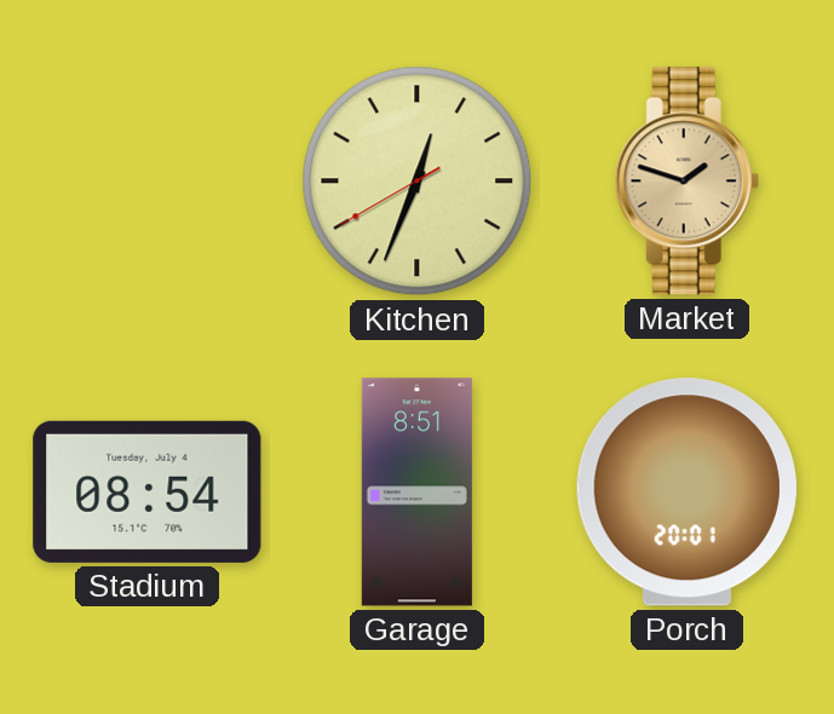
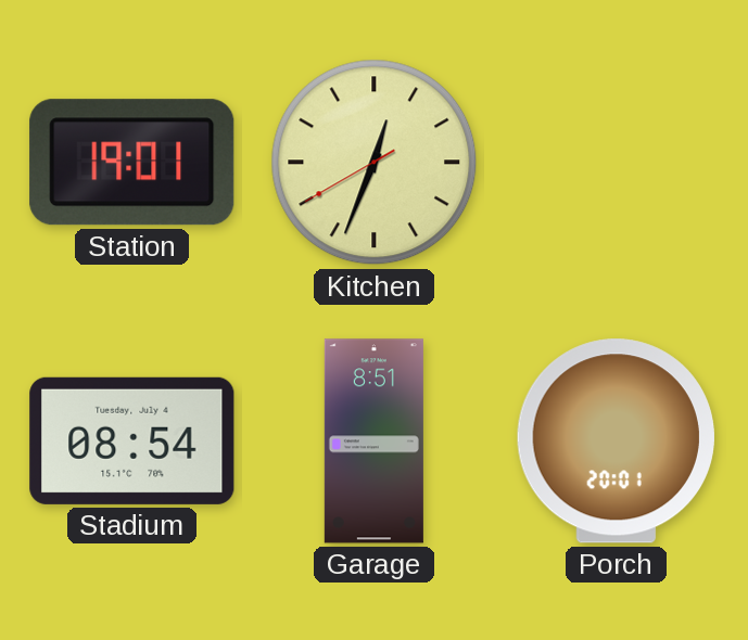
Station: none -> 19:01
Market: 1:48 -> none
